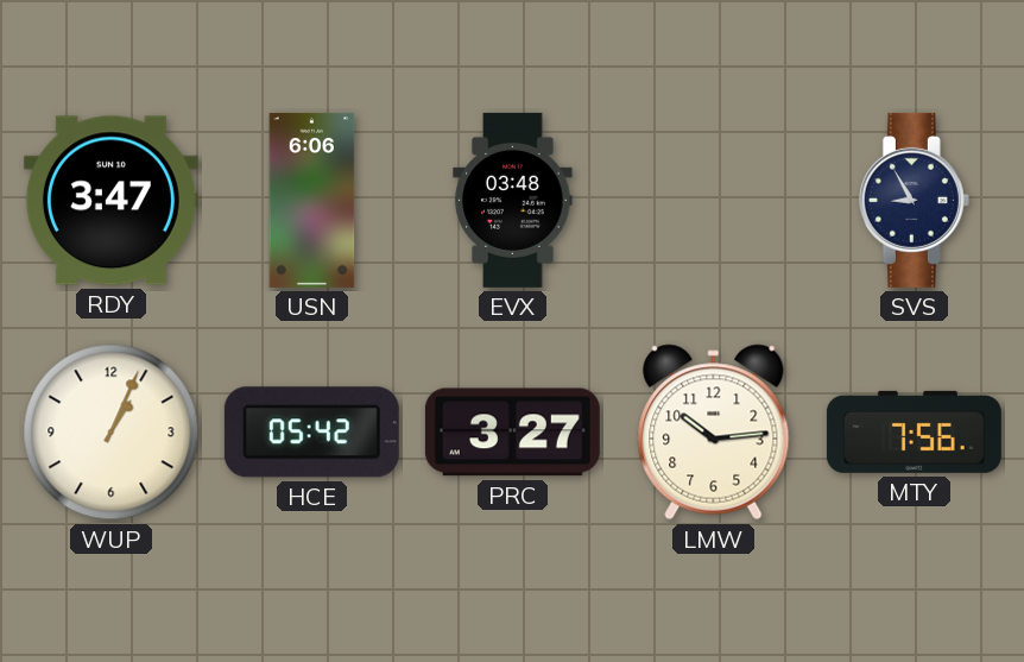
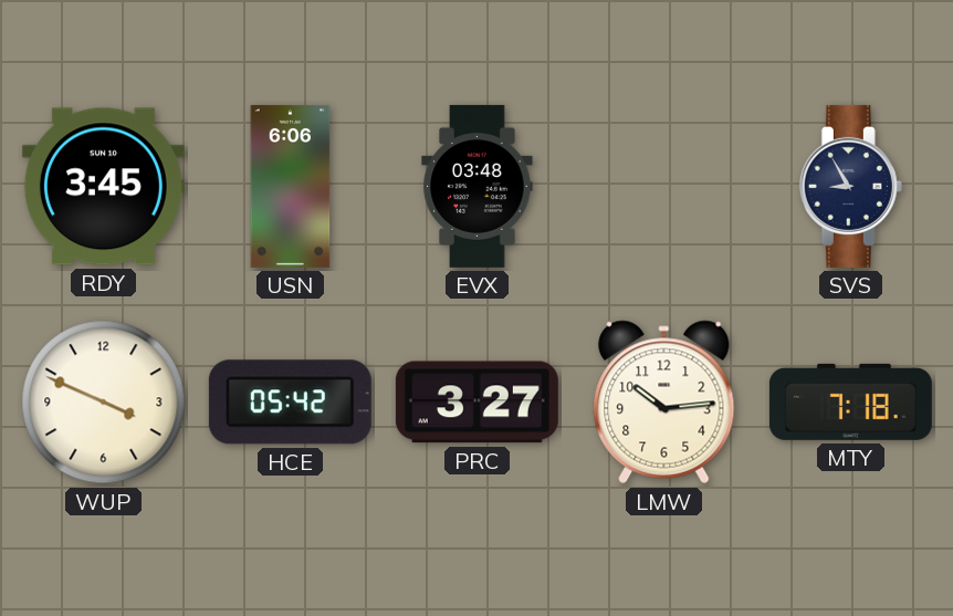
RDY: 3:47 -> 3:45
WUP: 1:04 -> 3:49
MTY: 7:56 -> 7:18
